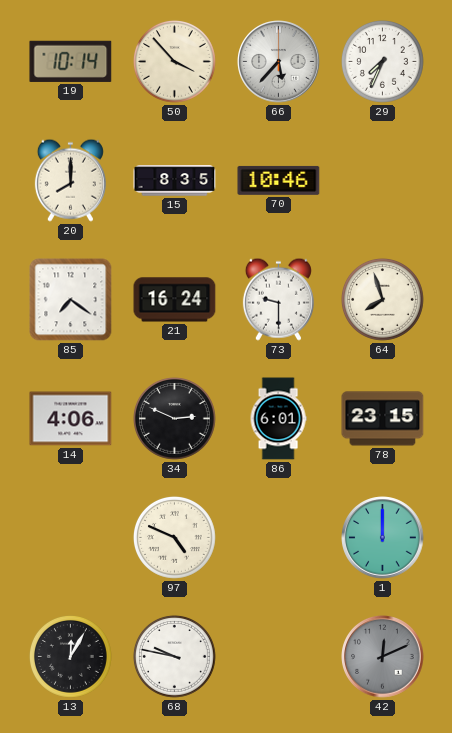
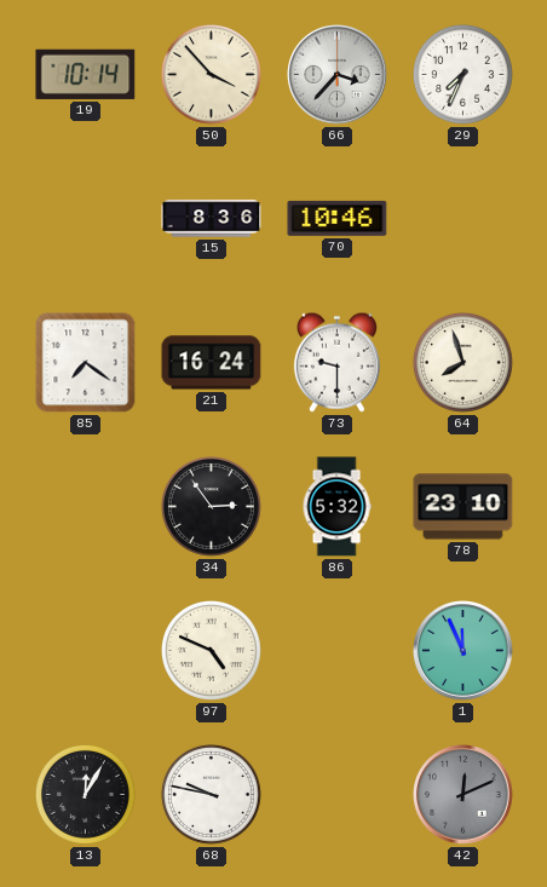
66: 5:37 -> 3:37
20: 8:00 -> none
15: 8:35 -> 8:36
14: 4:06 -> none
34: 2:49 -> 2:54
86: 6:01 -> 5:32
78: 23:15 -> 23:10
1: 12:00 -> 11:56
